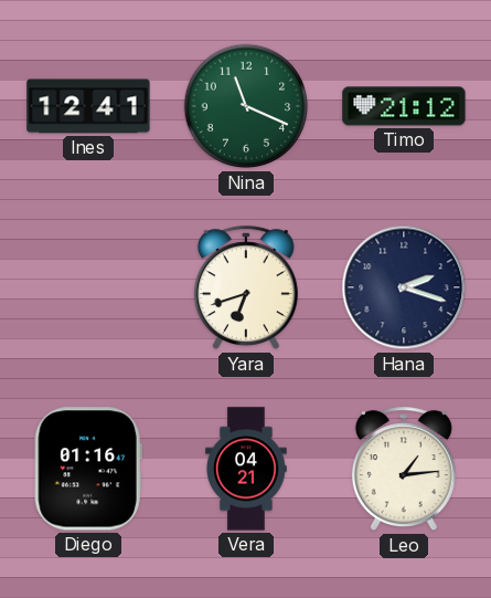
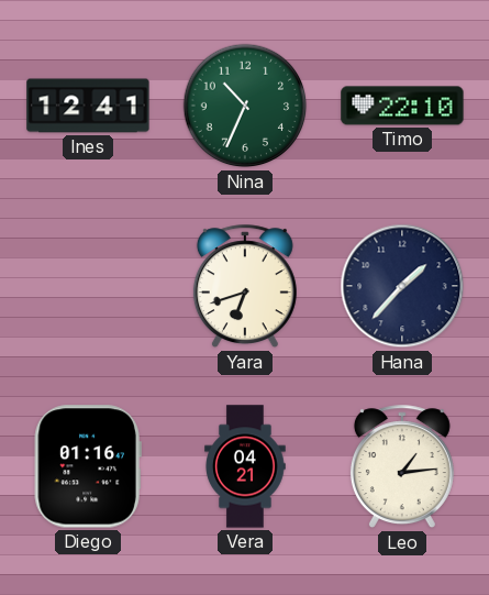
Nina: 11:19 -> 10:34
Timo: 21:12 -> 22:10
Hana: 2:18 -> 1:37
